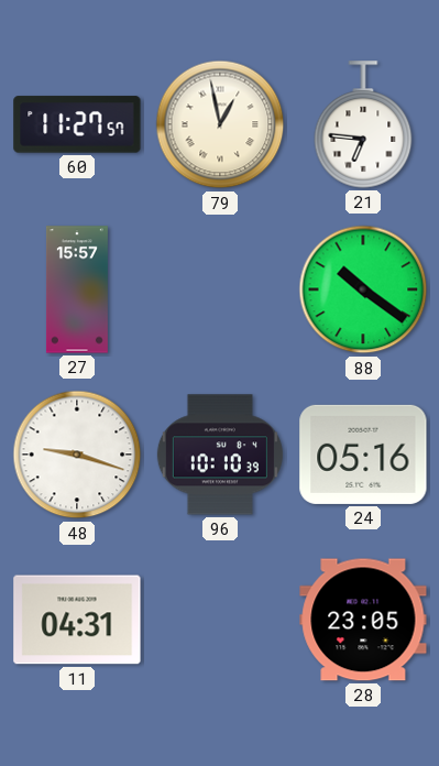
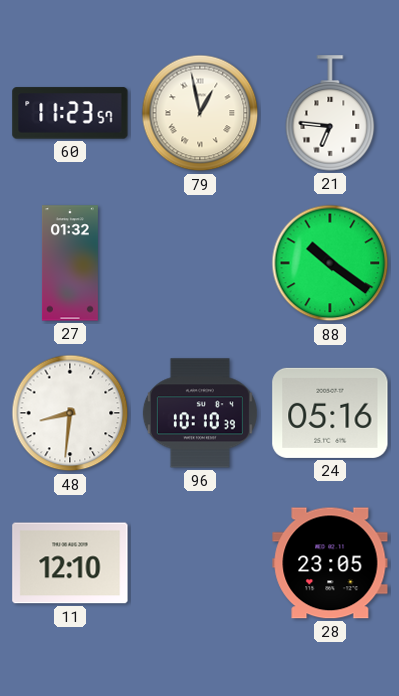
60: 11:27 -> 11:23
27: 15:57 -> 01:32
48: 9:18 -> 8:31
11: 04:31 -> 12:10
